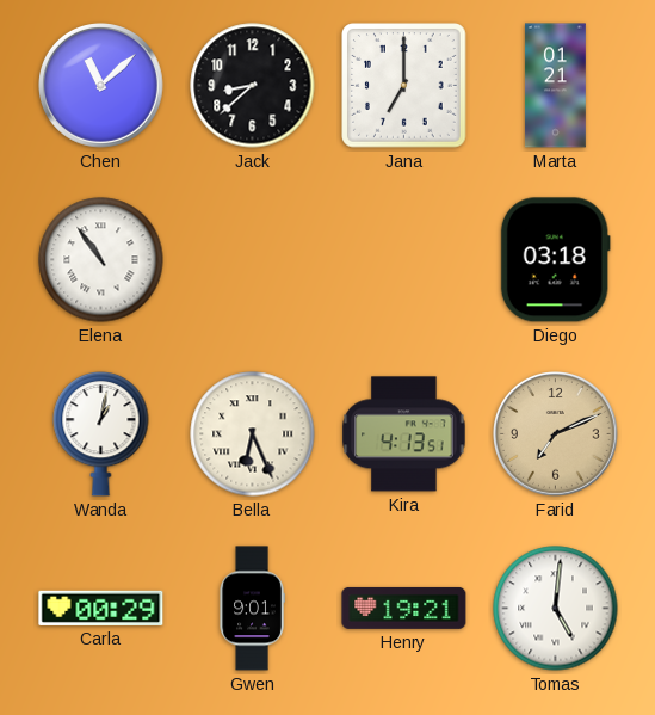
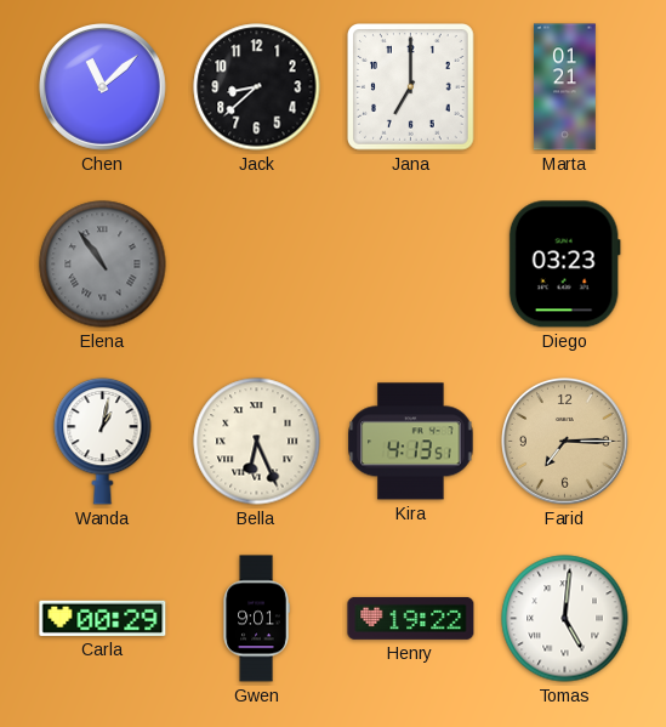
Elena dial: white -> grey
Diego: 03:18 -> 03:23
Farid: 7:11 -> 7:15
Henry: 19:21 -> 19:22
